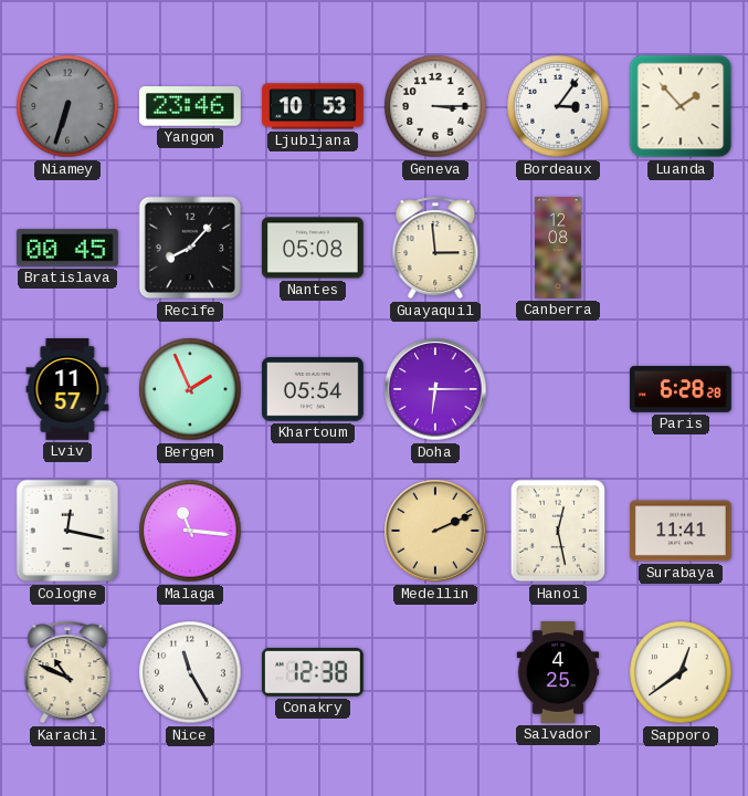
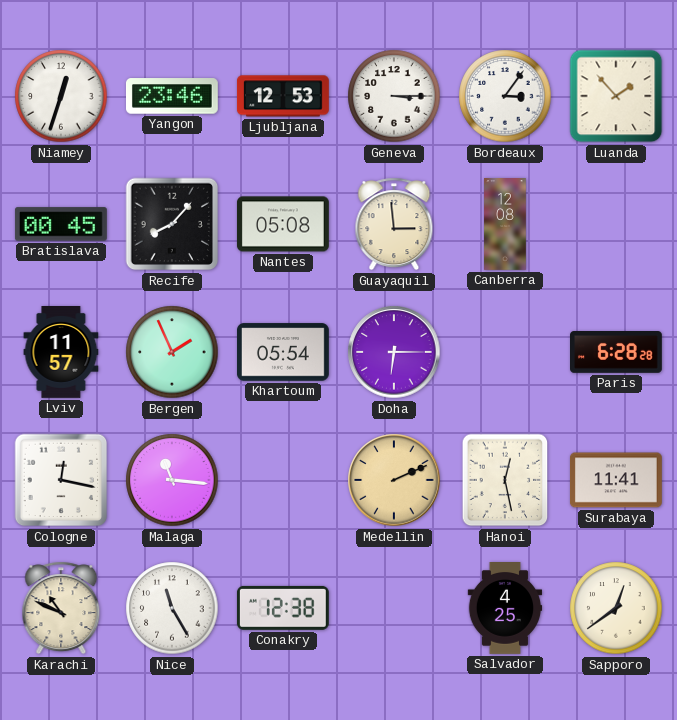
Niamey: 6:33 -> 12:33
Niamey dial: grey -> white
Ljubljana: 10:53 -> 12:53
